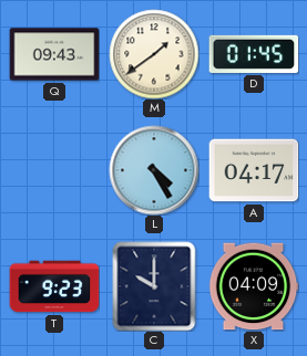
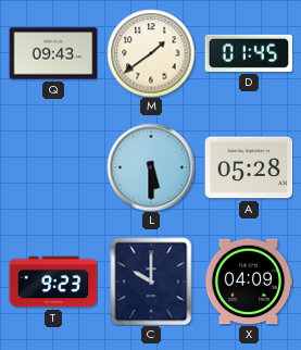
L: 4:25 -> 5:30
A: 04:17 -> 05:28
